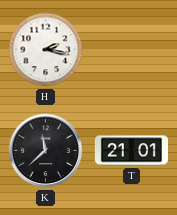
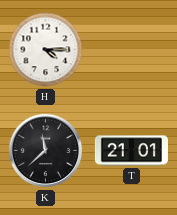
H: 2:17 -> 4:15
